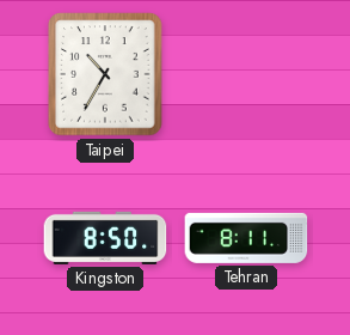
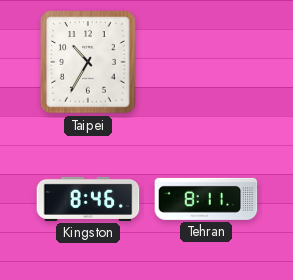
Kingston: 8:50 -> 8:46
